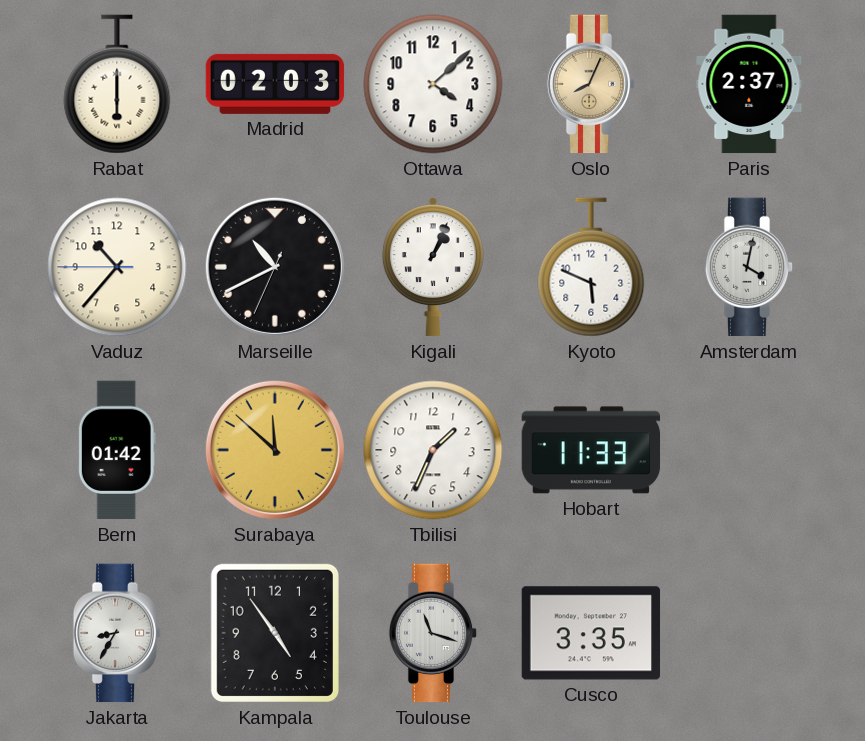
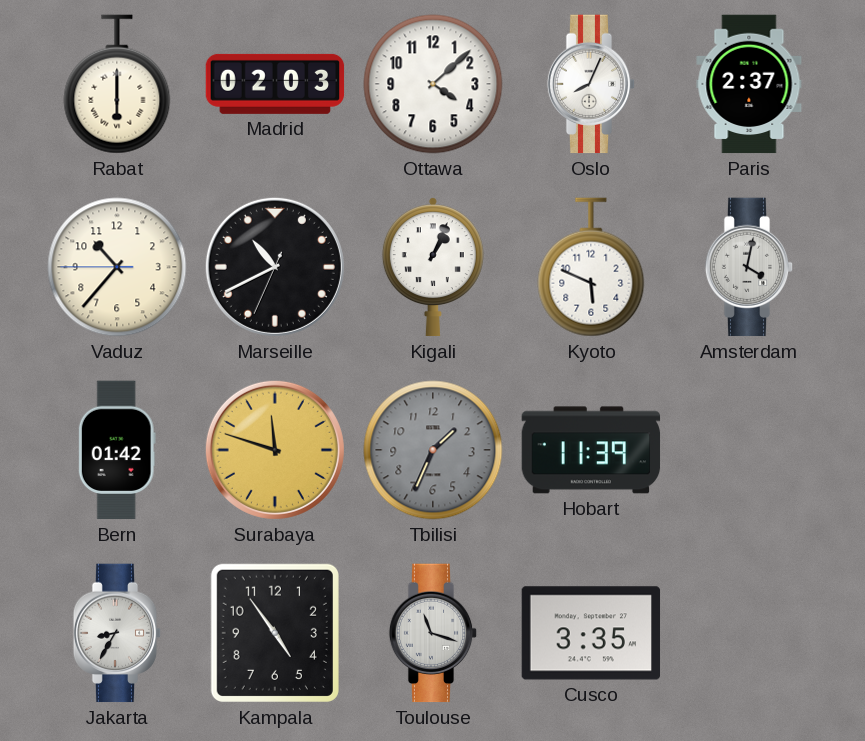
Oslo dial: champagne -> white
Surabaya: 11:52 -> 11:48
Tbilisi dial: white -> grey
Hobart: 11:33 -> 11:39
